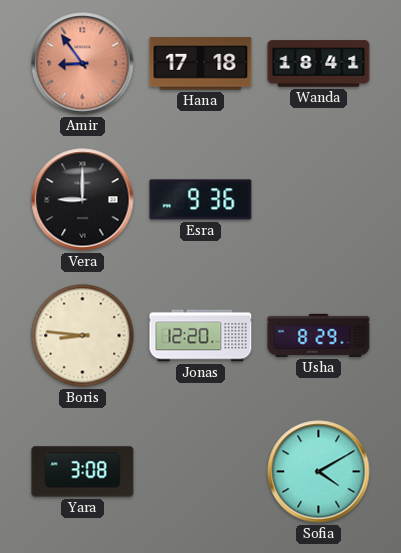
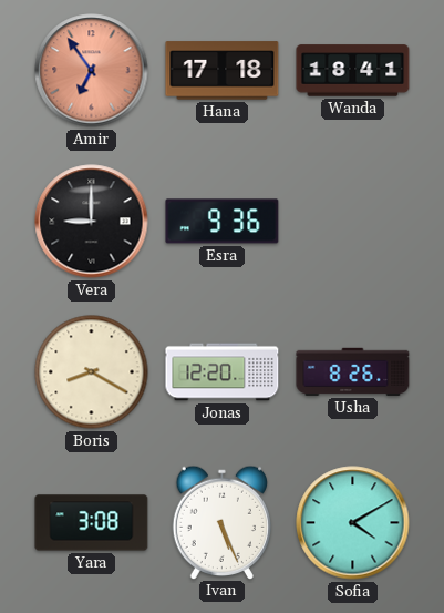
Amir: 8:54 -> 6:54
Boris: 8:46 -> 8:20
Usha: 8:29 -> 8:26
Ivan: none -> 5:26
